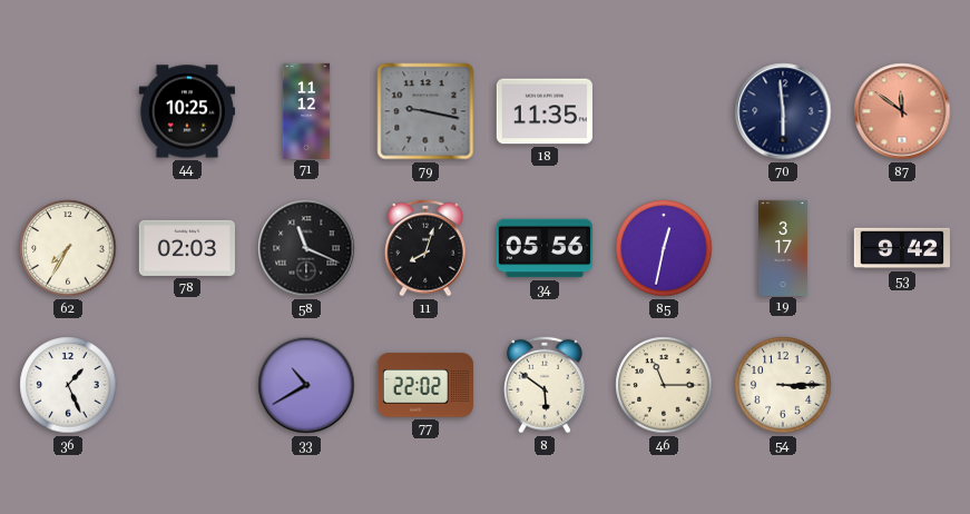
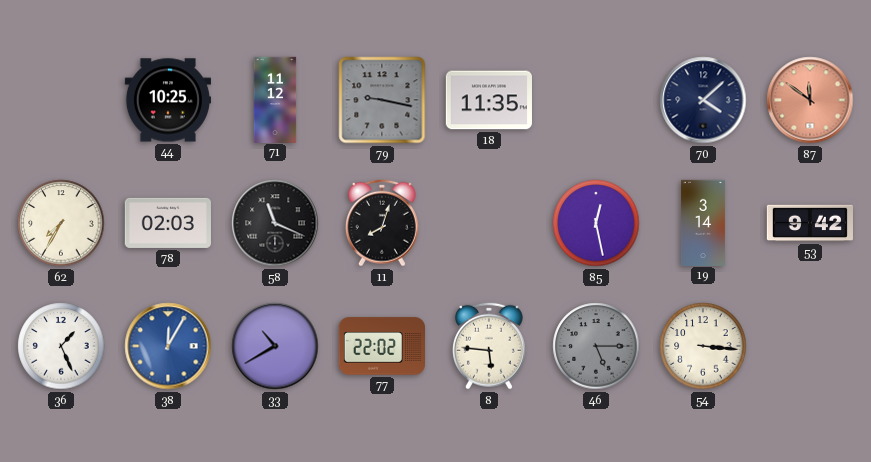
70: 5:59 -> 4:08
34: 05:56 -> none
85: 12:32 -> 12:28
19: 3:17 -> 3:14
38: none -> 12:05
8: 5:51 -> 5:46
46: 11:15 -> 5:15
46 dial: cream -> grey
54: 3:15 -> 3:16
